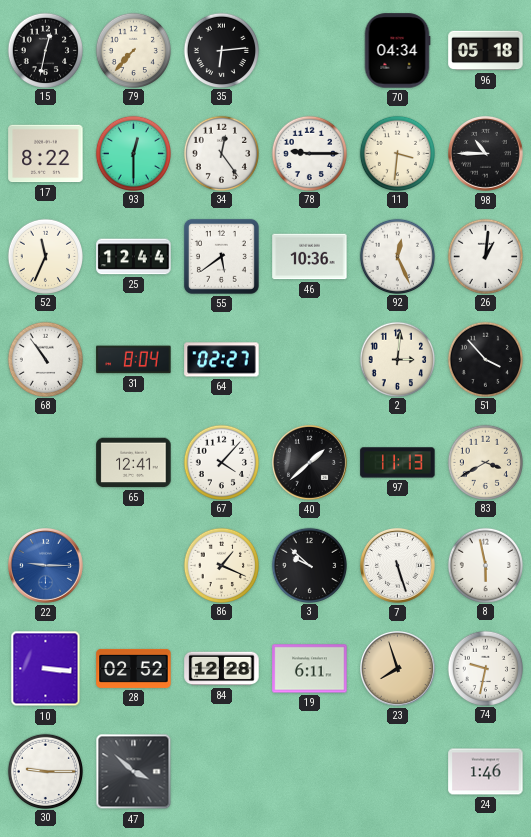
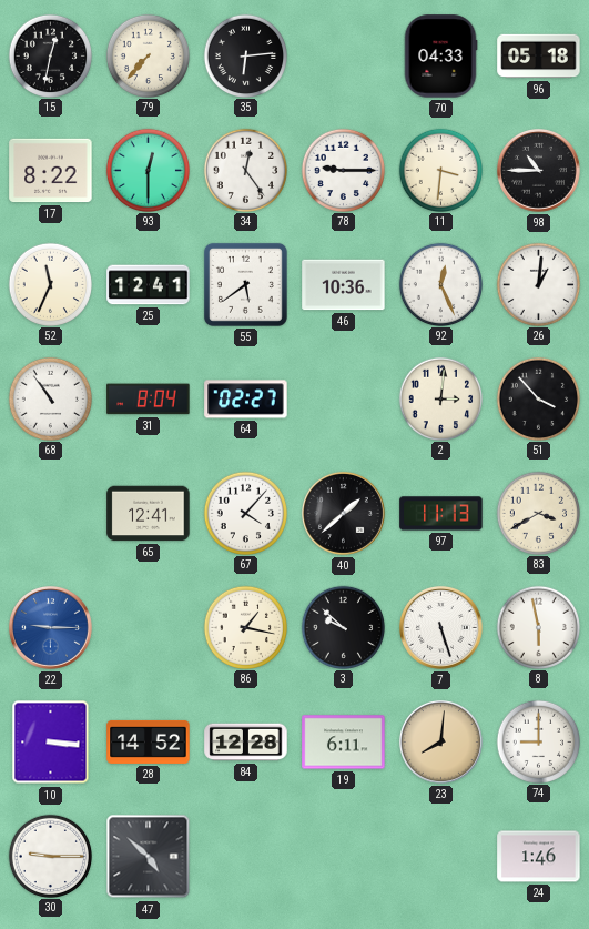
70: 04:34 -> 04:33
25: 12:44 -> 12:41
86: 1:19 -> 1:17
28: 02:52 -> 14:52
23: 7:57 -> 8:01
74: 9:32 -> 9:00
47: 3:52 -> 4:52
